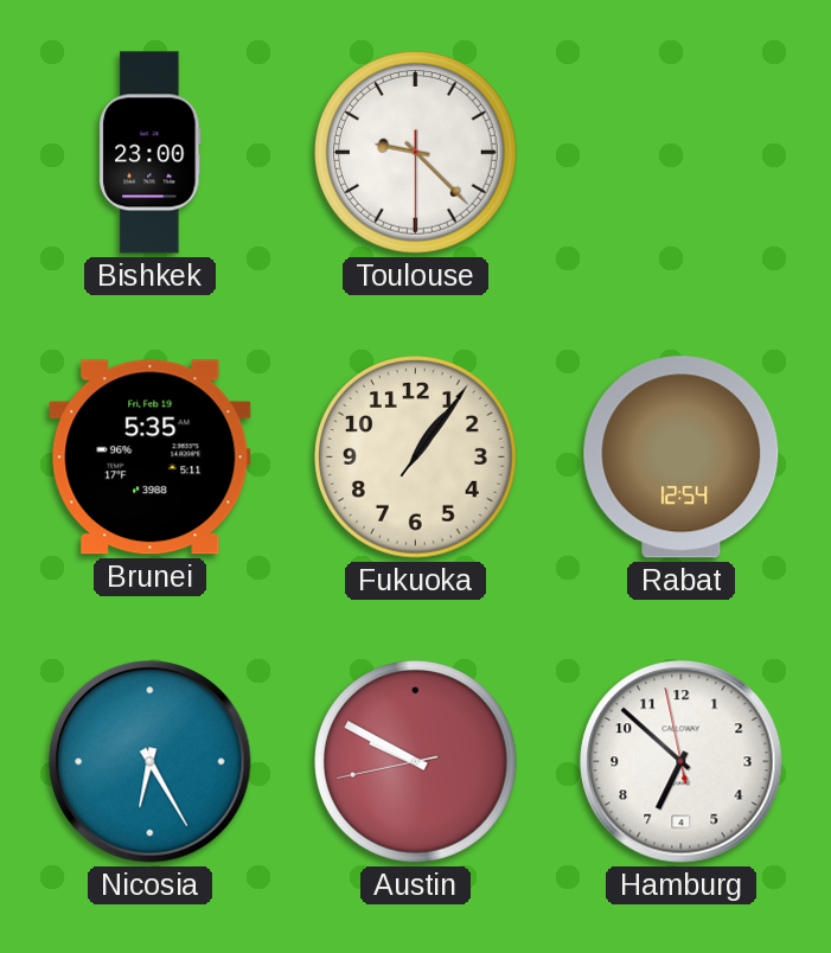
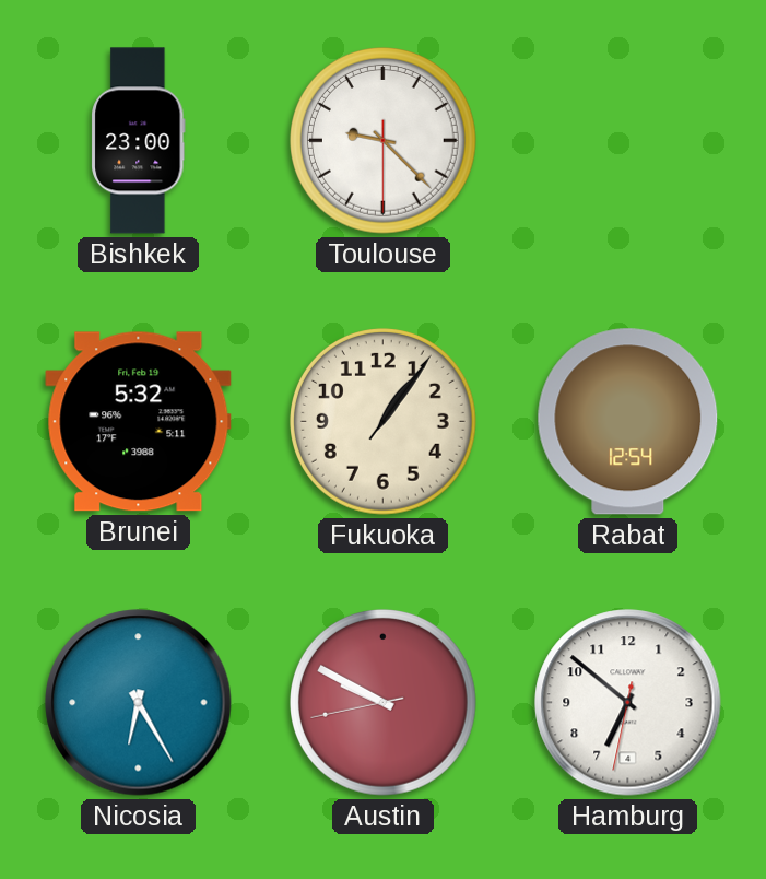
Brunei: 5:35 -> 5:32
Hamburg: 6:51:58 -> 6:51:32
